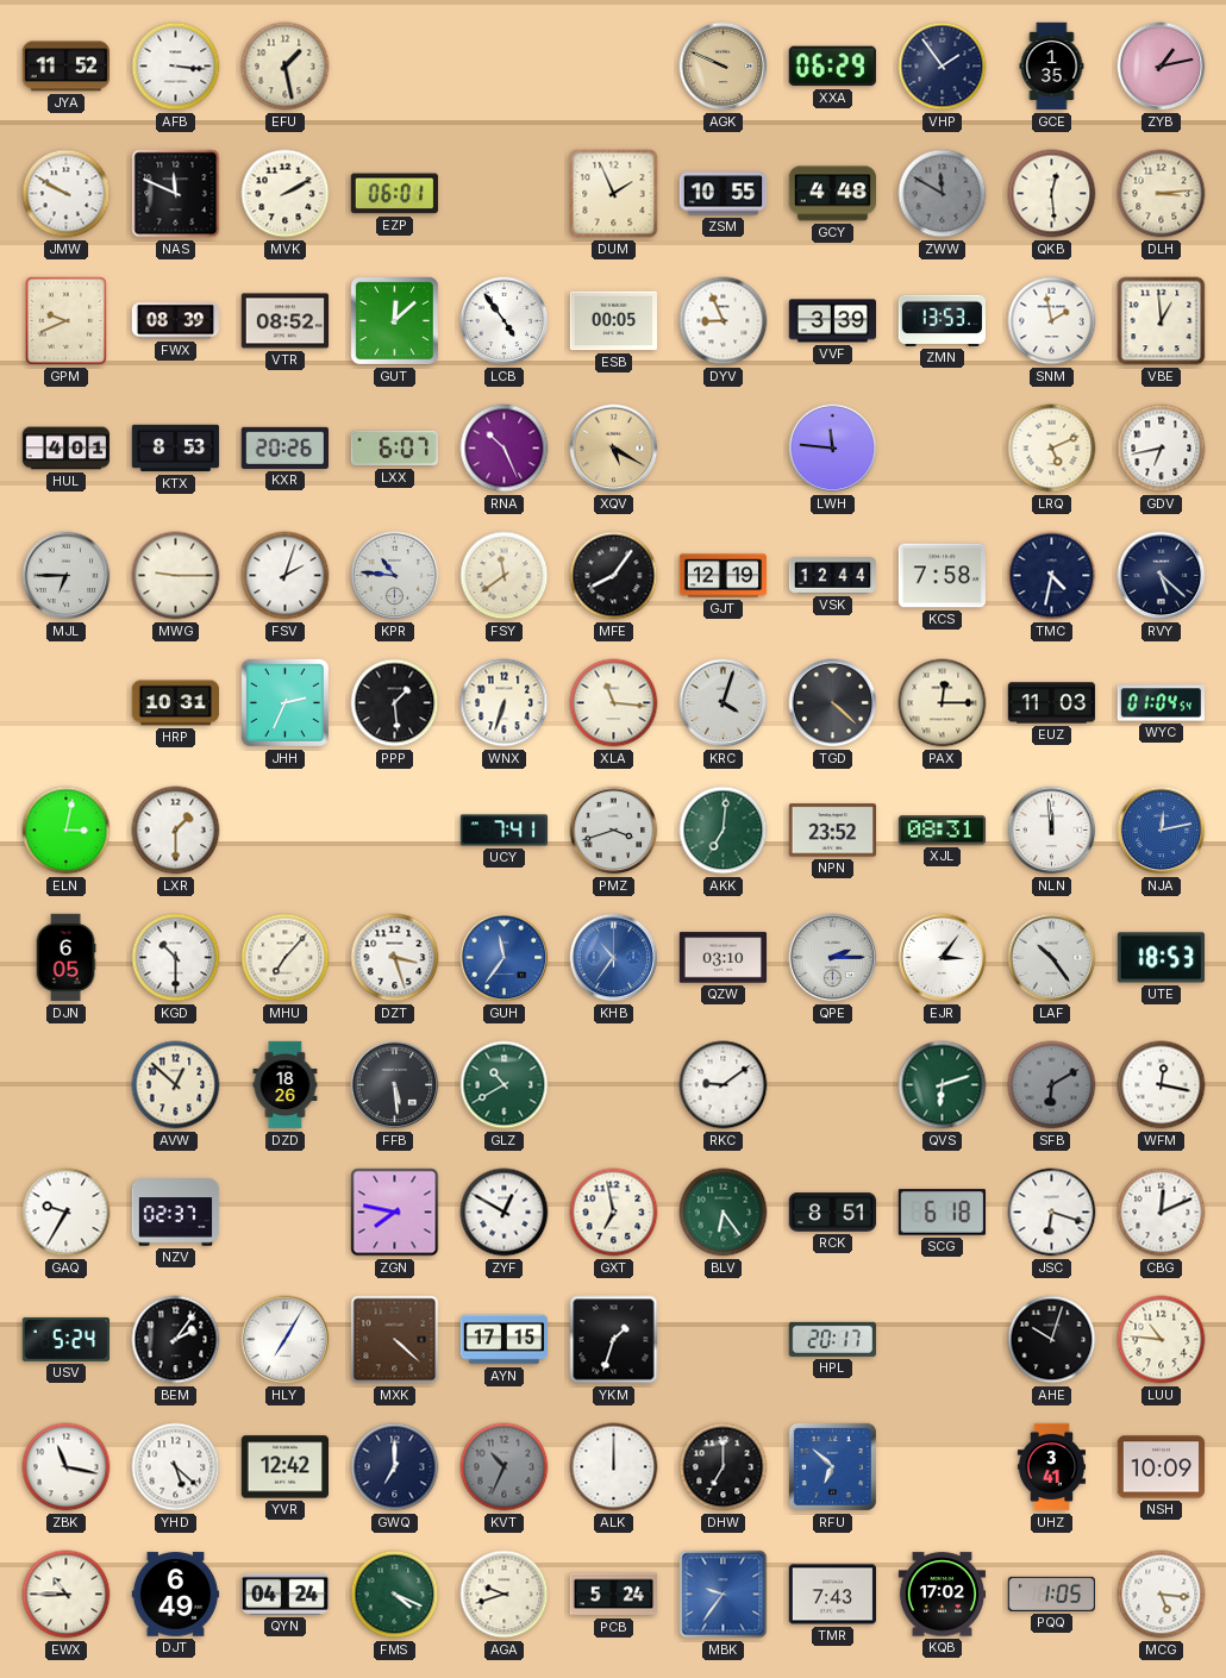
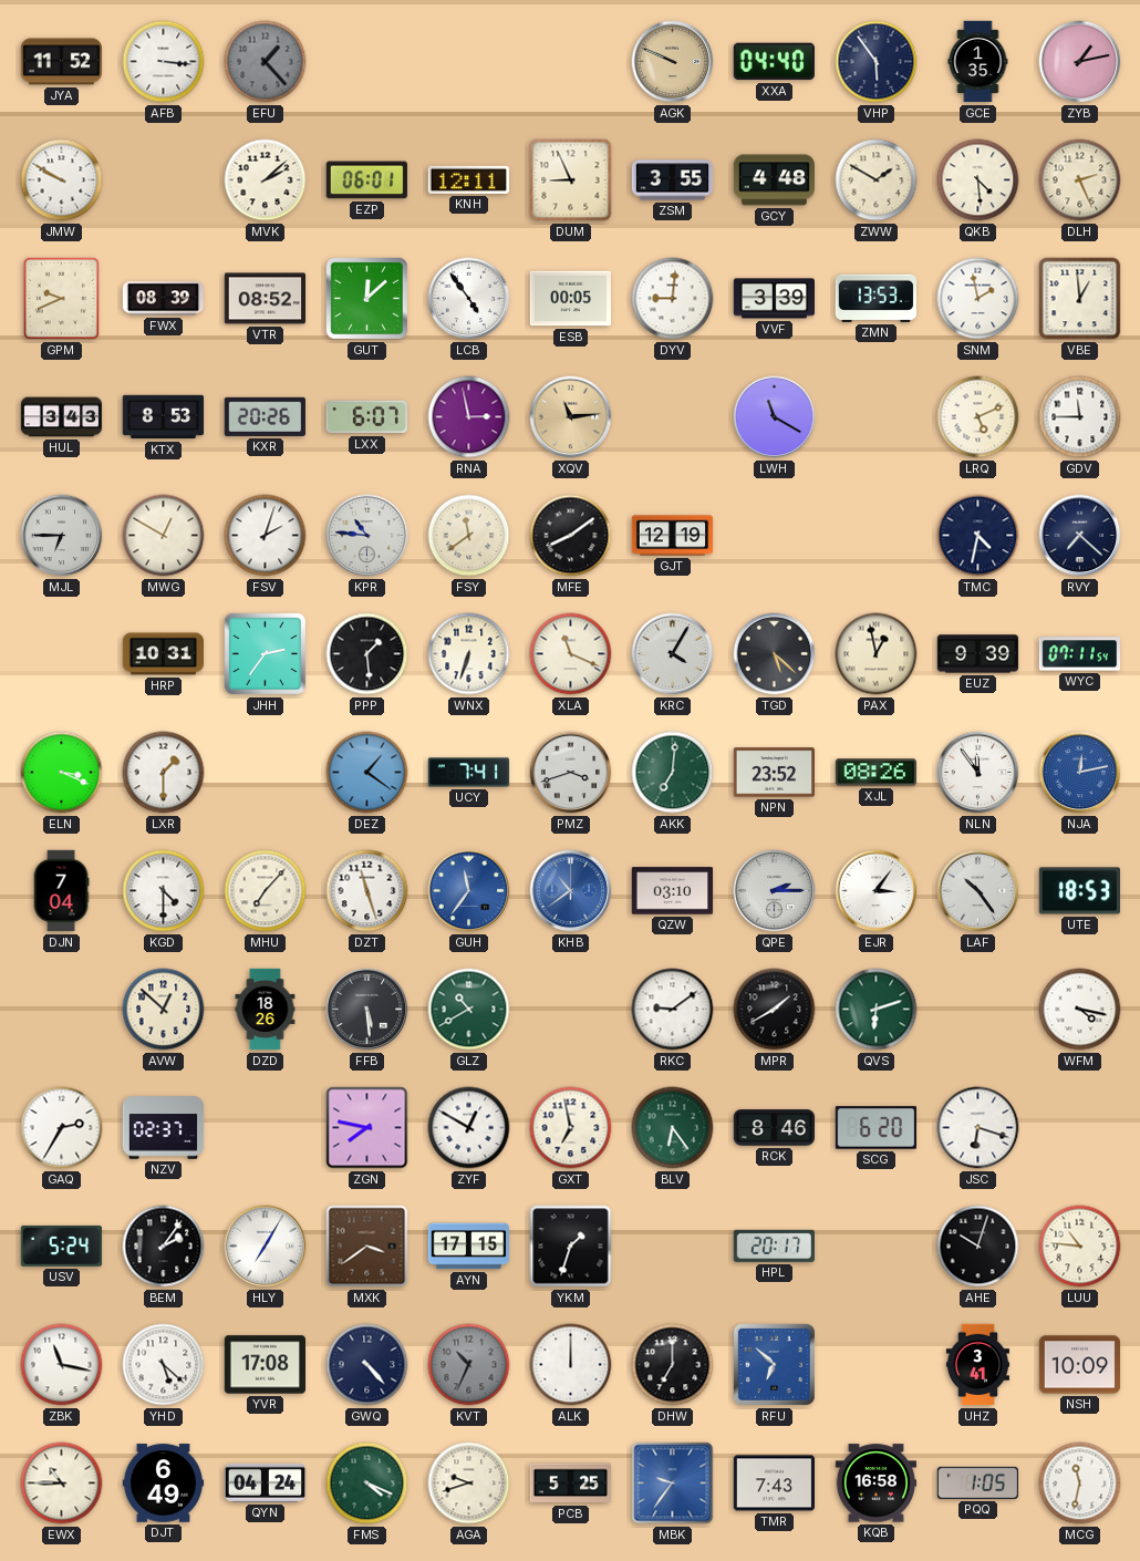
EFU: 1:28 -> 1:23
EFU dial: cream -> grey
XXA: 06:29 -> 04:40
VHP: 1:54 -> 5:54
NAS: 11:49 -> none
MVK: 2:10 -> 2:08
KNH: none -> 12:11
DUM: 1:56 -> 8:56
ZSM: 10:55 -> 3:55
ZWW: 11:50 -> 1:50
ZWW dial: grey -> cream
QKB: 12:29 -> 4:29
DLH: 3:14 -> 2:26
DYV: 8:56 -> 9:01
HUL: 4:01 -> 3:43
RNA: 10:26 -> 2:58
XQV: 5:20 -> 11:14
LWH: 11:46 -> 11:20
GDV: 6:43 -> 11:45
MWG: 9:15 -> 12:50
MFE: 8:06 -> 8:09
VSK: 12:44 -> none
KCS: 7:58 -> none
RVY: 5:22 -> 7:22
JHH: 2:34 -> 2:36
XLA: 11:16 -> 11:19
KRC: 4:03 -> 4:05
TGD: 4:22 -> 5:22
PAX: 12:15 -> 12:58
EUZ: 11:03 -> 9:39
WYC: 01:04 -> 07:11
ELN: 3:02 -> 3:19
DEZ: none -> 1:21
XJL: 08:31 -> 08:26
NLN: 11:59 -> 11:54
DJN: 6:05 -> 7:04
KGD: 10:30 -> 4:30
DZT: 3:27 -> 11:27
KHB: 10:36 -> 10:39
MPR: none -> 1:40
SFB: 6:10 -> none
WFM: 12:17 -> 4:17
GAQ: 9:35 -> 2:35
RCK: 8:51 -> 8:46
SCG: 6:18 -> 6:20
CBG: 12:11 -> none
MXK: 4:22 -> 3:39
YVR: 12:42 -> 17:08
GWQ: 7:00 -> 4:23
PCB: 5:24 -> 5:25
KQB: 17:02 -> 16:58
MCG: 5:16 -> 11:32
